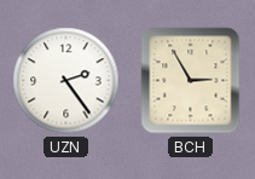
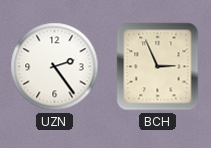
BCH: 2:55 -> 2:56
